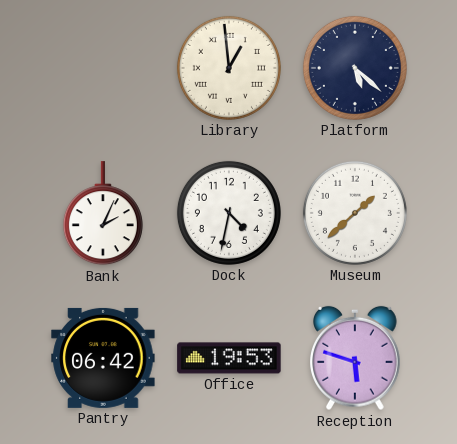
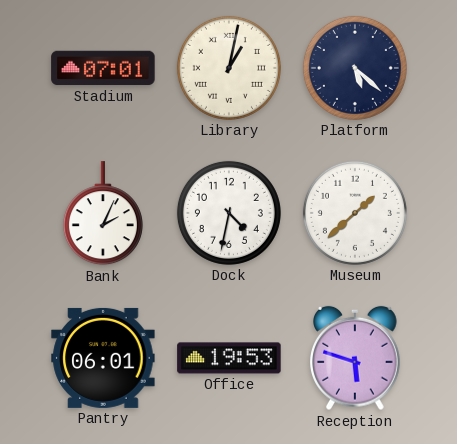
Stadium: none -> 07:01
Library: 12:59 -> 1:02
Pantry: 06:42 -> 06:01
